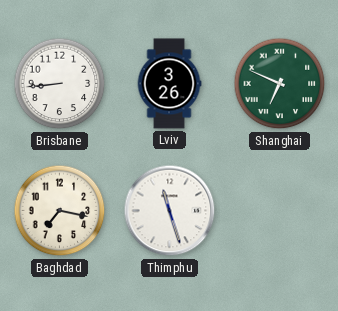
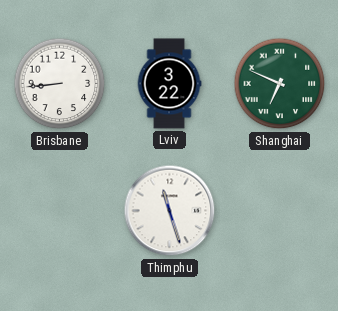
Lviv: 3:26 -> 3:22
Baghdad: 7:17 -> none
